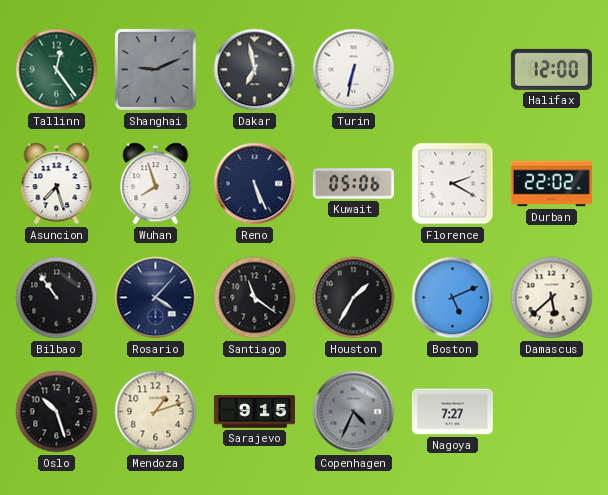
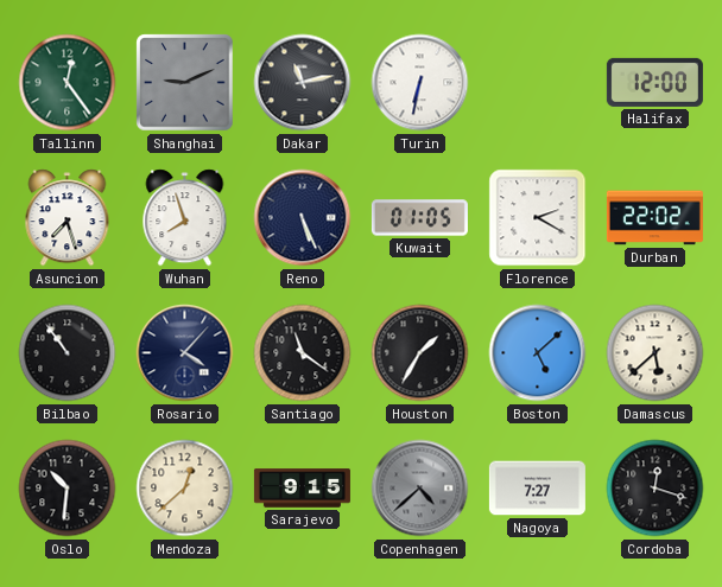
Dakar: 6:58 -> 11:13
Kuwait: 05:06 -> 01:05
Boston: 5:11 -> 5:08
Oslo: 10:27 -> 10:31
Mendoza: 1:12 -> 12:38
Copenhagen: 4:34 -> 4:38
Cordoba: none -> 12:18
